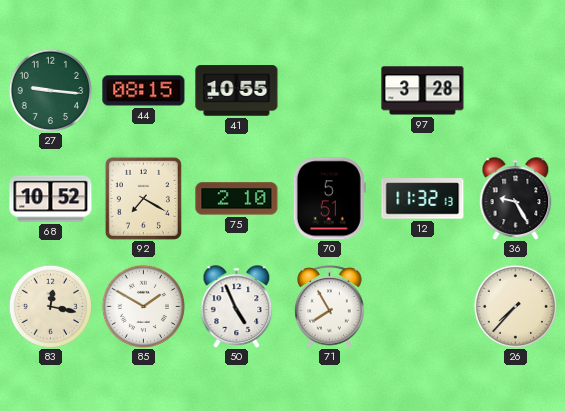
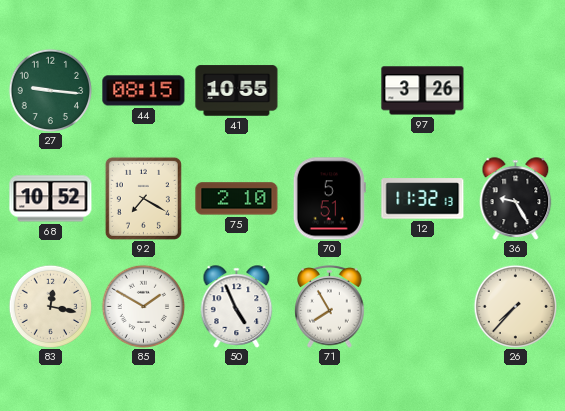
97: 3:28 -> 3:26
